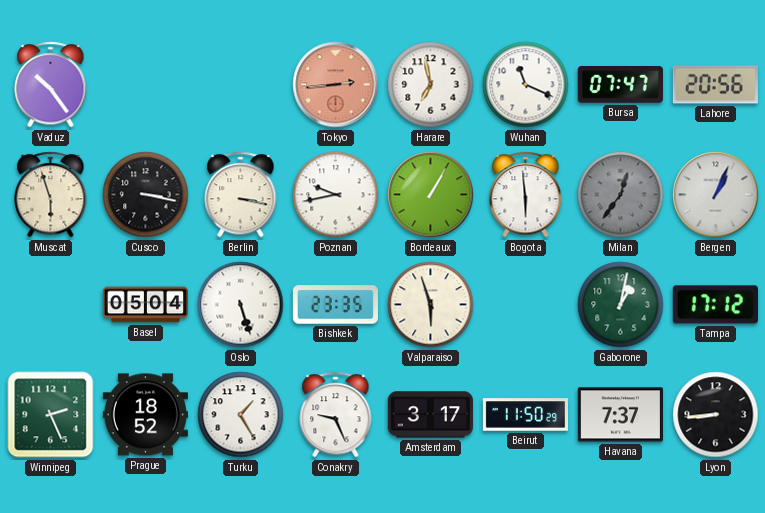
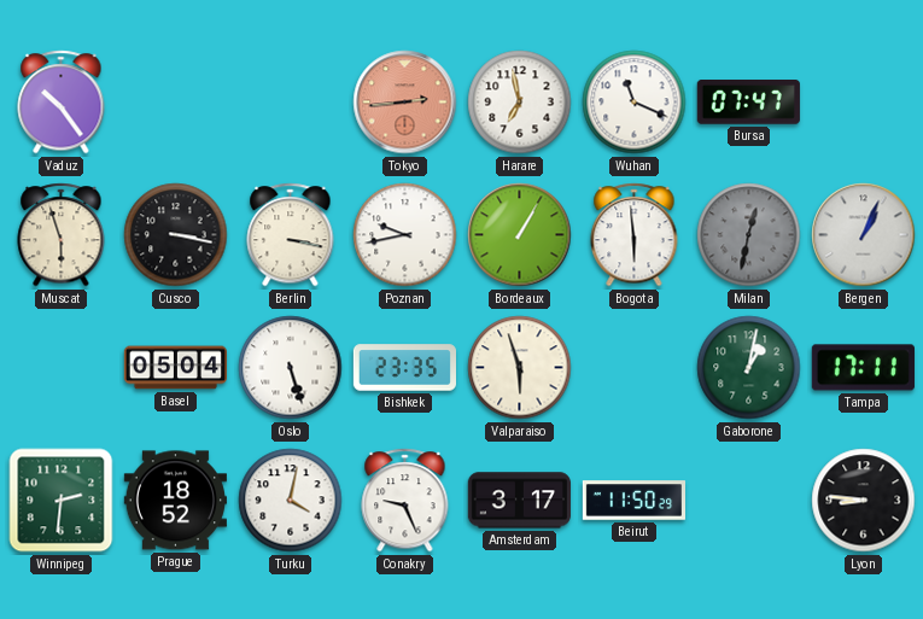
Lahore: 20:56 -> none
Milan: 12:36 -> 12:32
Tampa: 17:12 -> 17:11
Winnipeg: 2:26 -> 2:31
Turku: 1:25 -> 4:02
Havana: 7:37 -> none
Lyon: 8:44 -> 8:46
